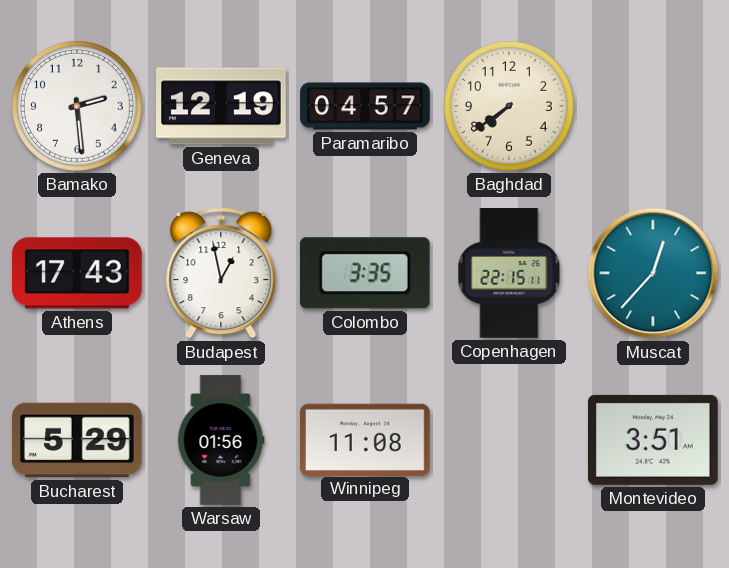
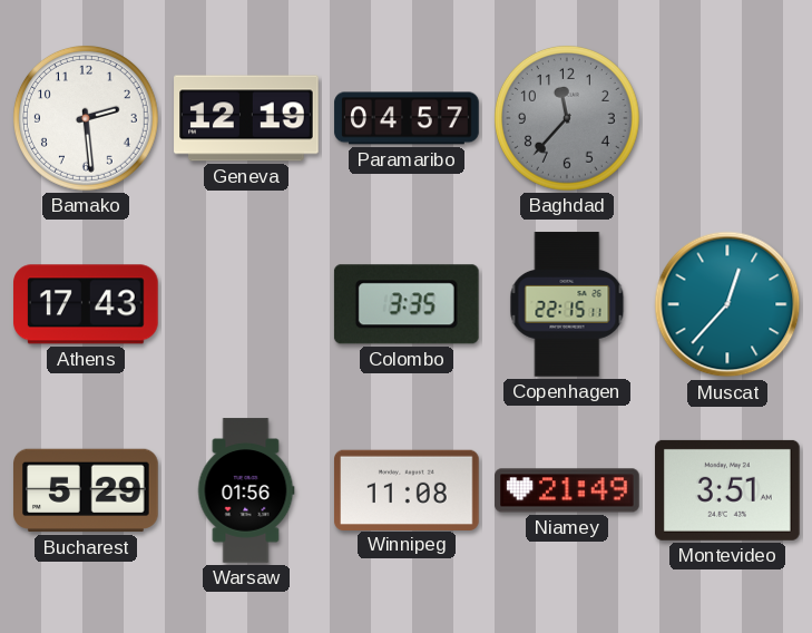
Baghdad: 7:39 -> 11:37
Baghdad dial: cream -> grey
Budapest: 12:58 -> none
Niamey: none -> 21:49
